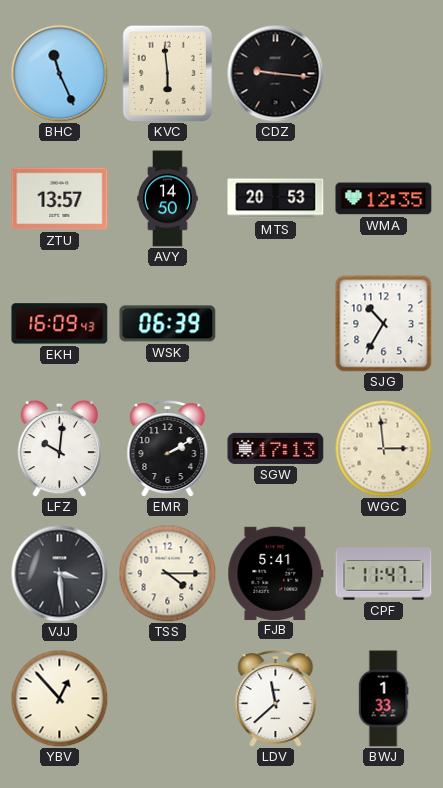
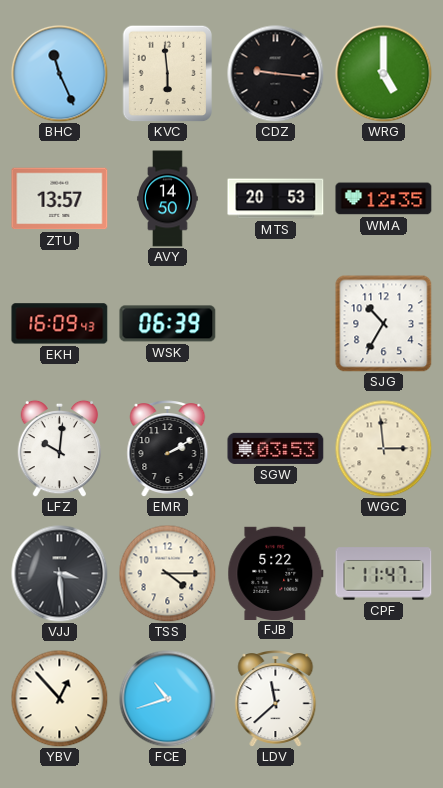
WRG: none -> 5:00
SGW: 17:13 -> 03:53
FJB: 5:41 -> 5:22
FCE: none -> 10:42
BWJ: 1:33 -> none
